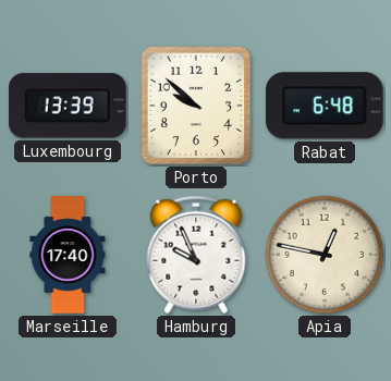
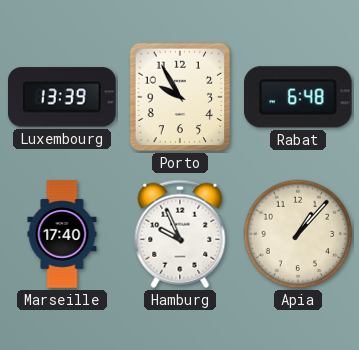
Porto: 9:52 -> 9:55
Apia: 12:47 -> 1:07
